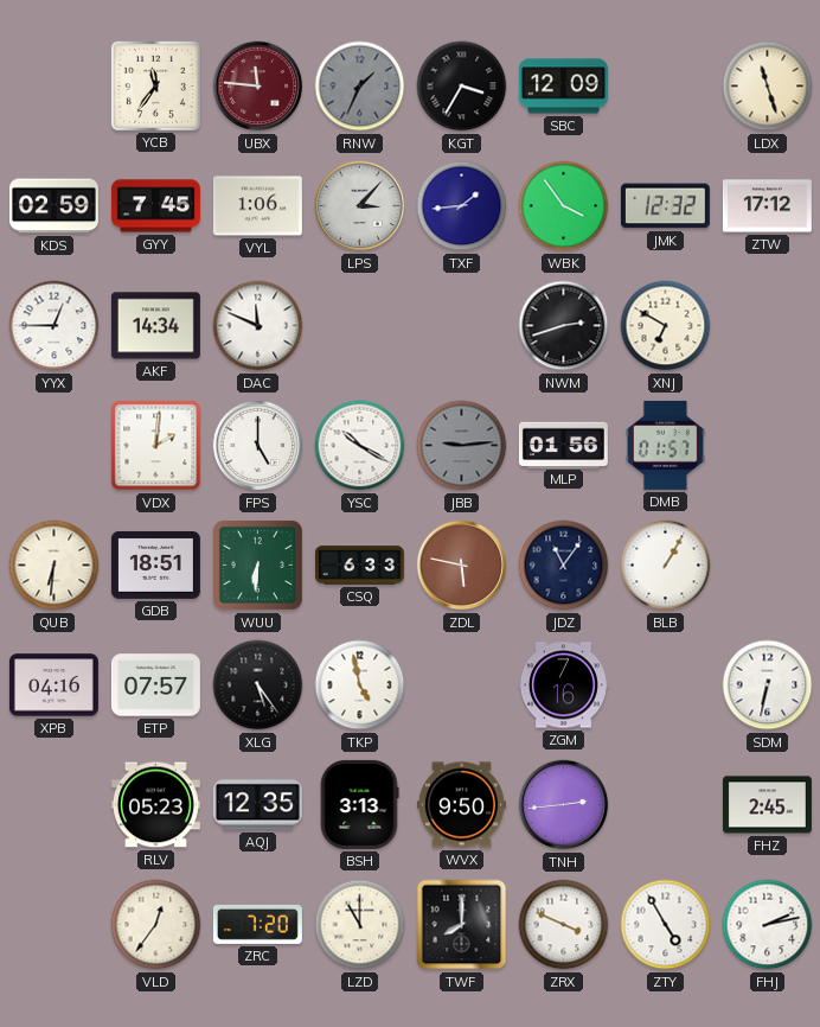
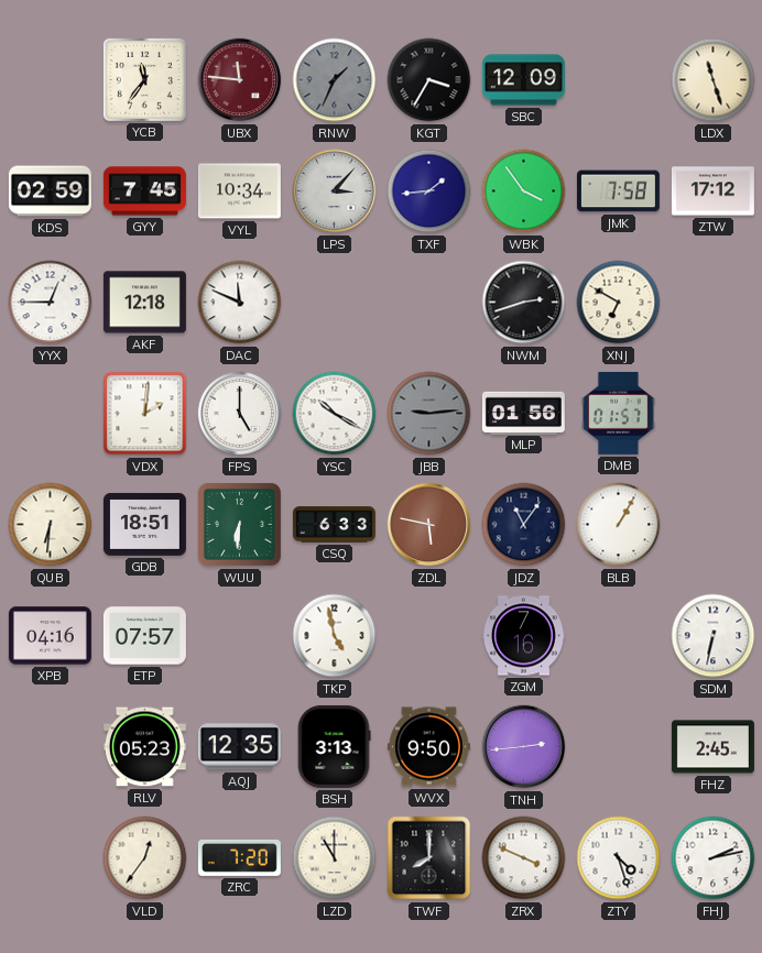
VYL: 1:06 -> 10:34
JMK: 12:32 -> 7:58
AKF: 14:34 -> 12:18
XLG: 5:24 -> none
ZTY: 4:55 -> 4:27
